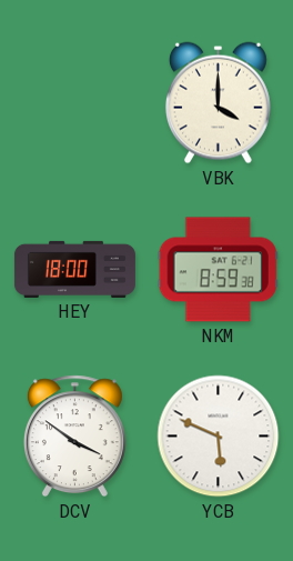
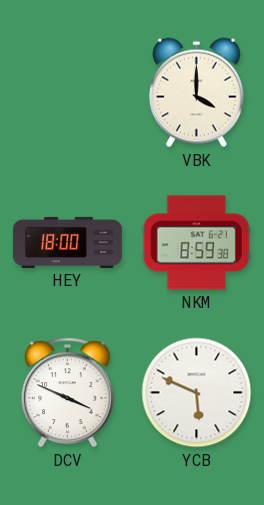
DCV: 3:51 -> 3:49
